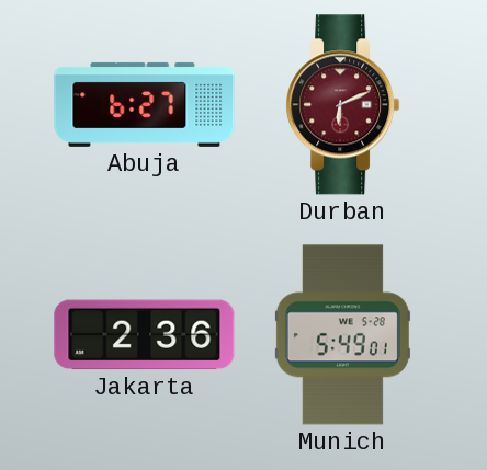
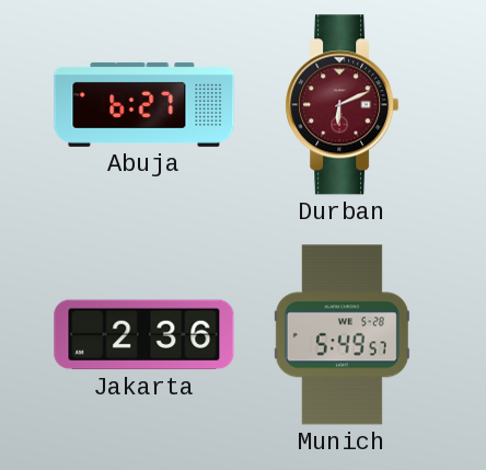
Munich: 5:49:01 -> 5:49:57
